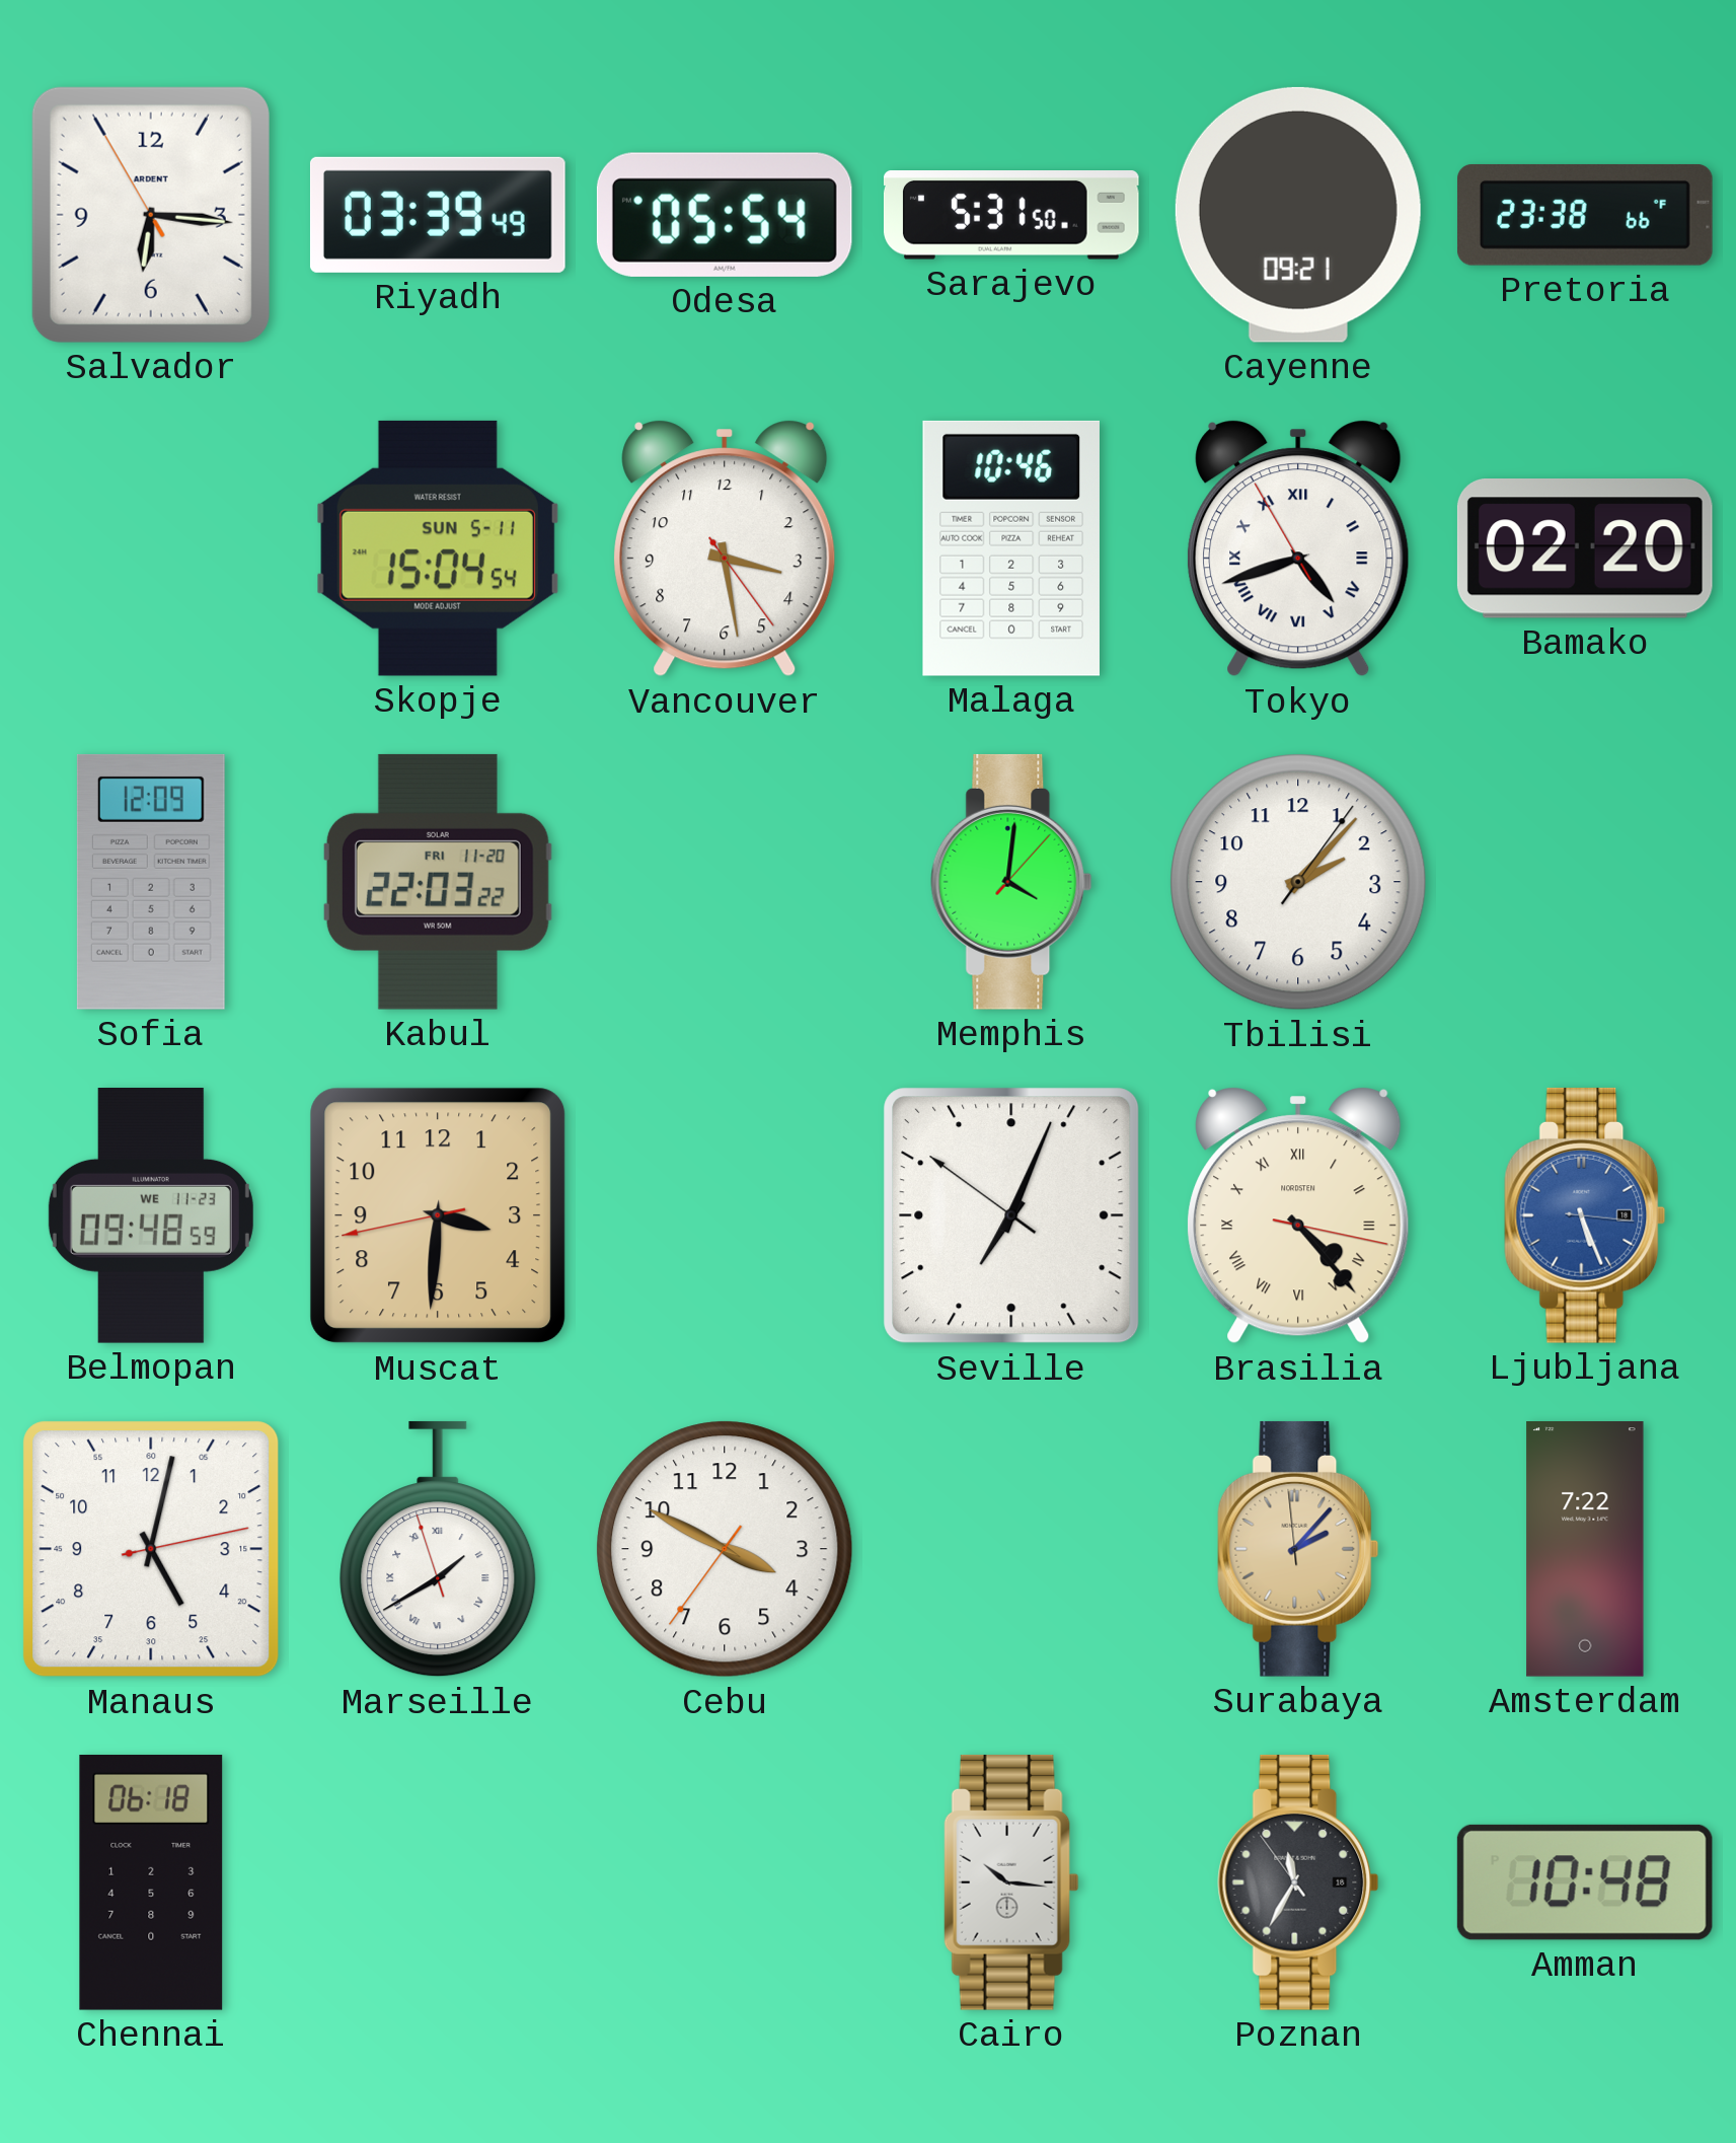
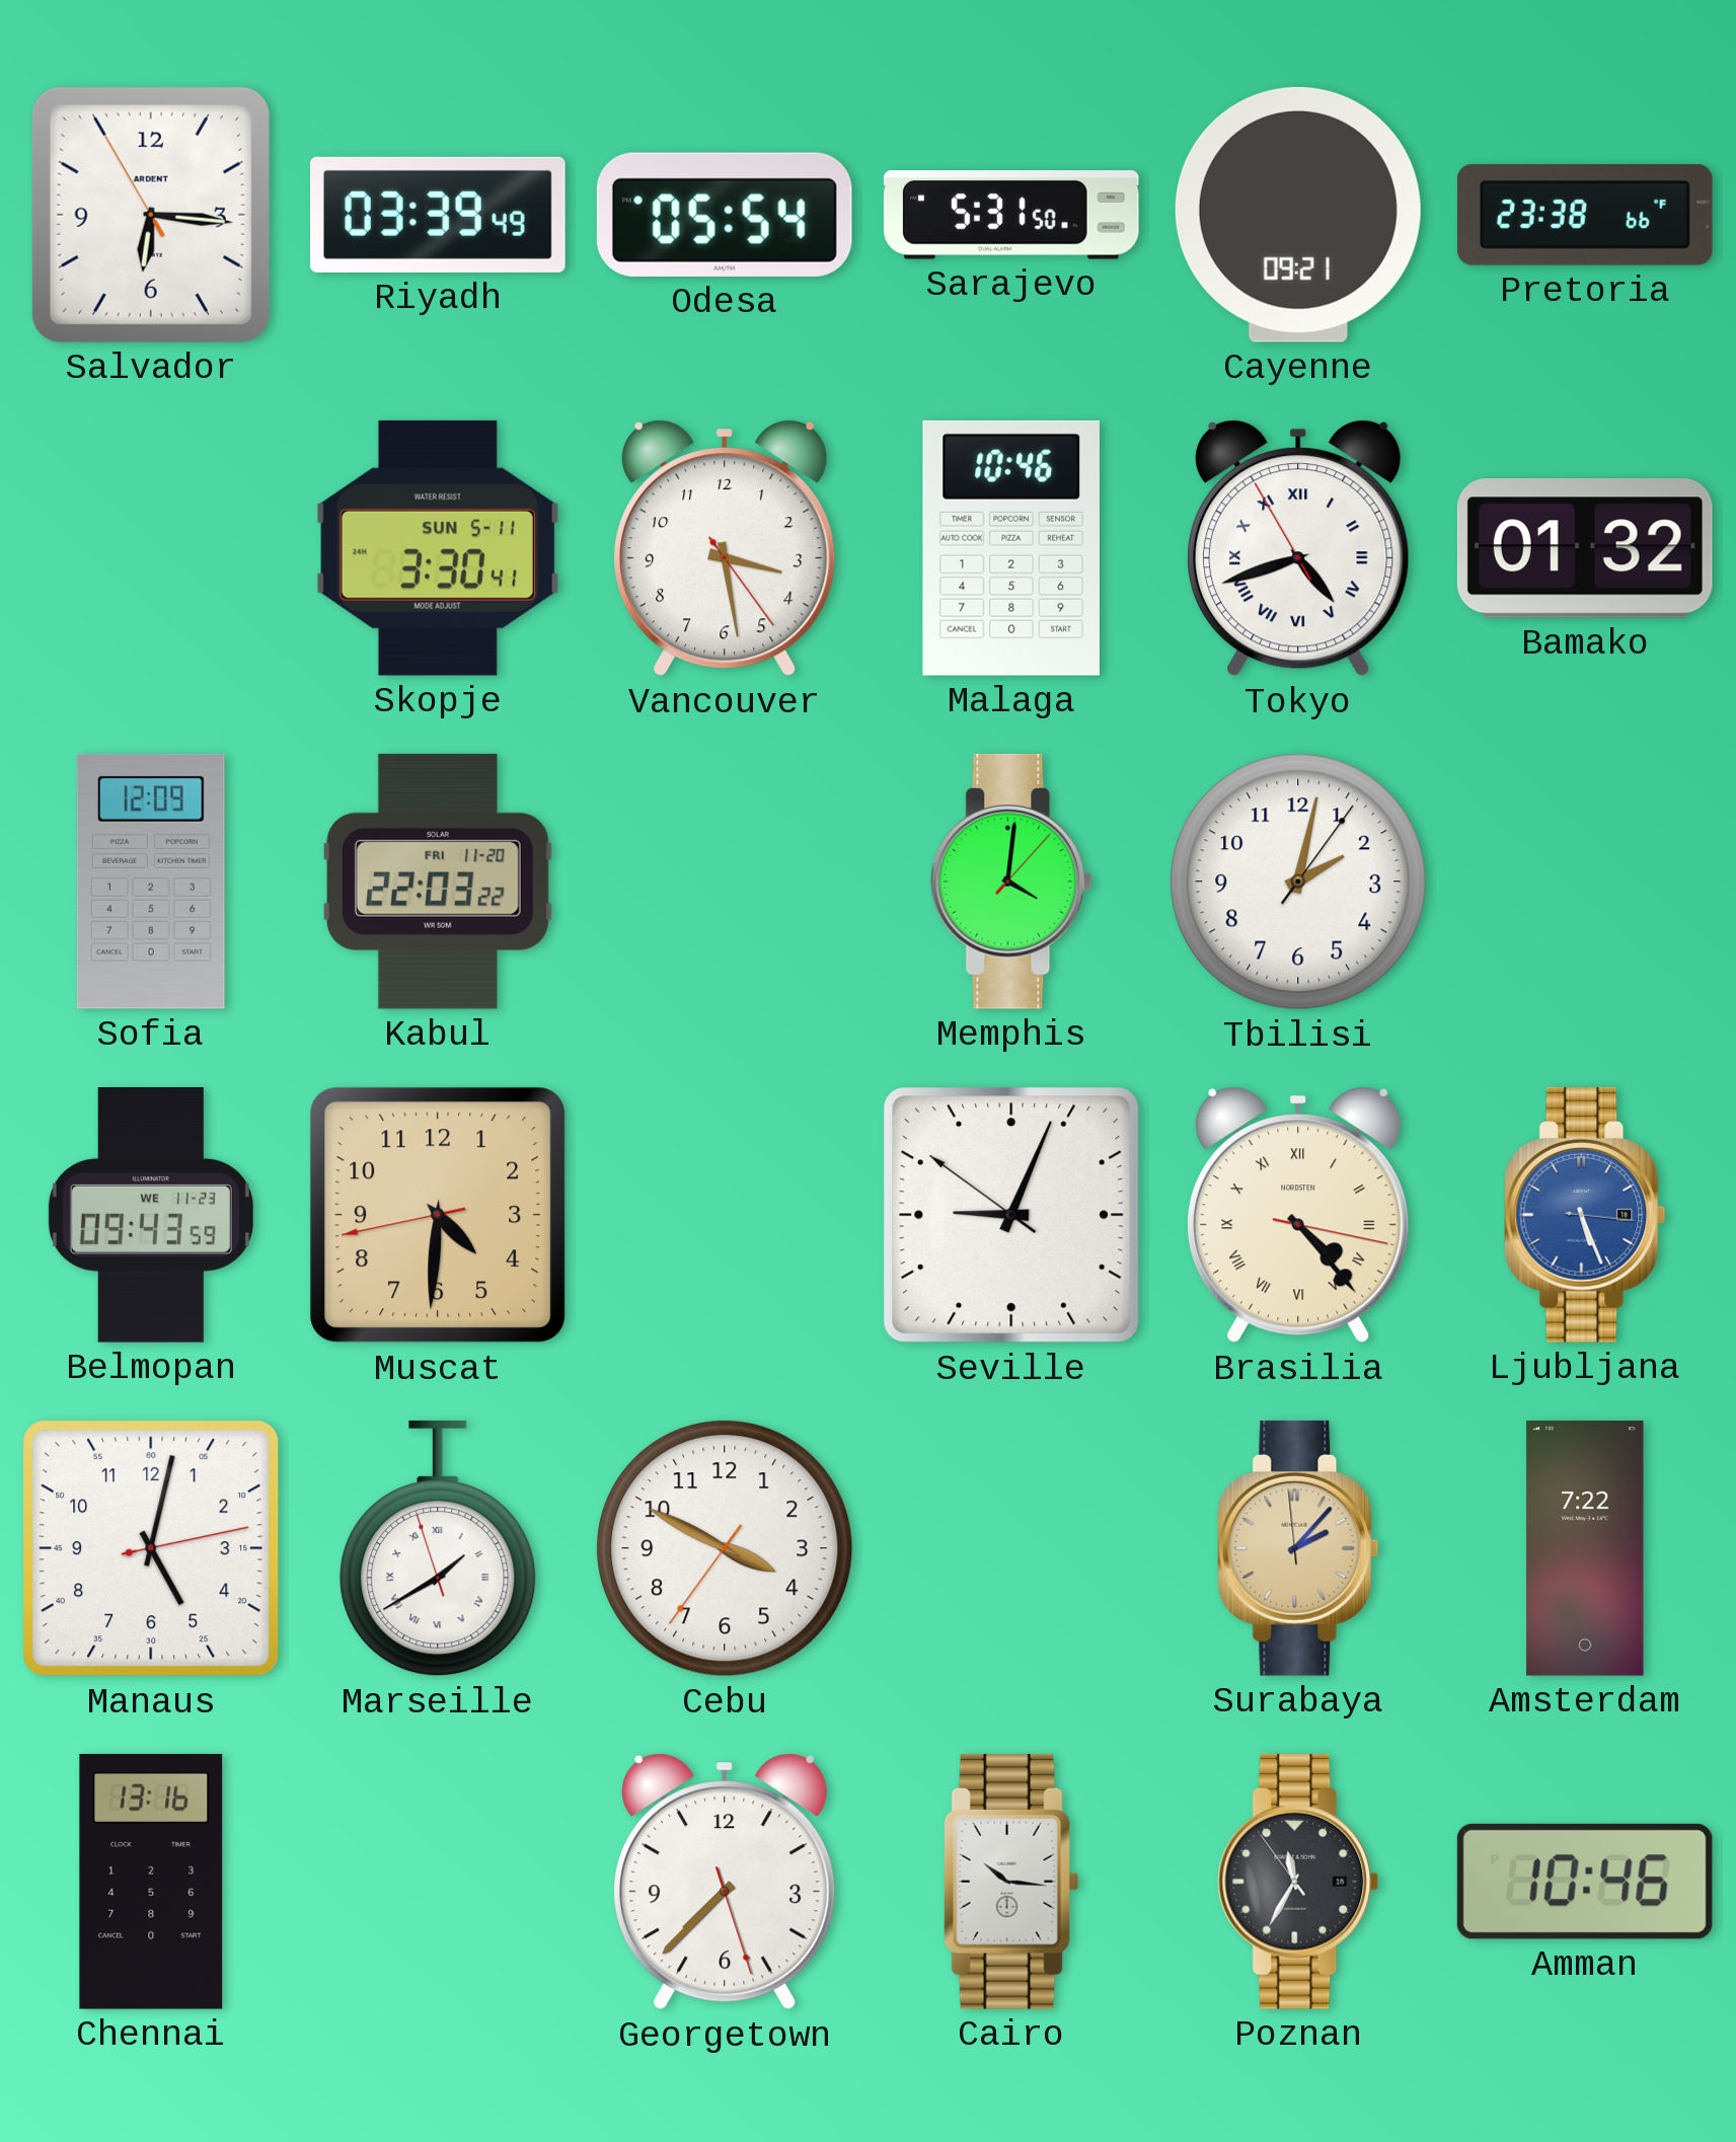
Skopje: 15:04 -> 3:30
Bamako: 02:20 -> 01:32
Tbilisi: 2:07 -> 2:02
Belmopan: 09:48 -> 09:43
Muscat: 3:30 -> 4:30
Seville: 7:03 -> 9:03
Chennai: 06:18 -> 13:16
Georgetown: none -> 7:37
Amman: 10:48 -> 10:46
